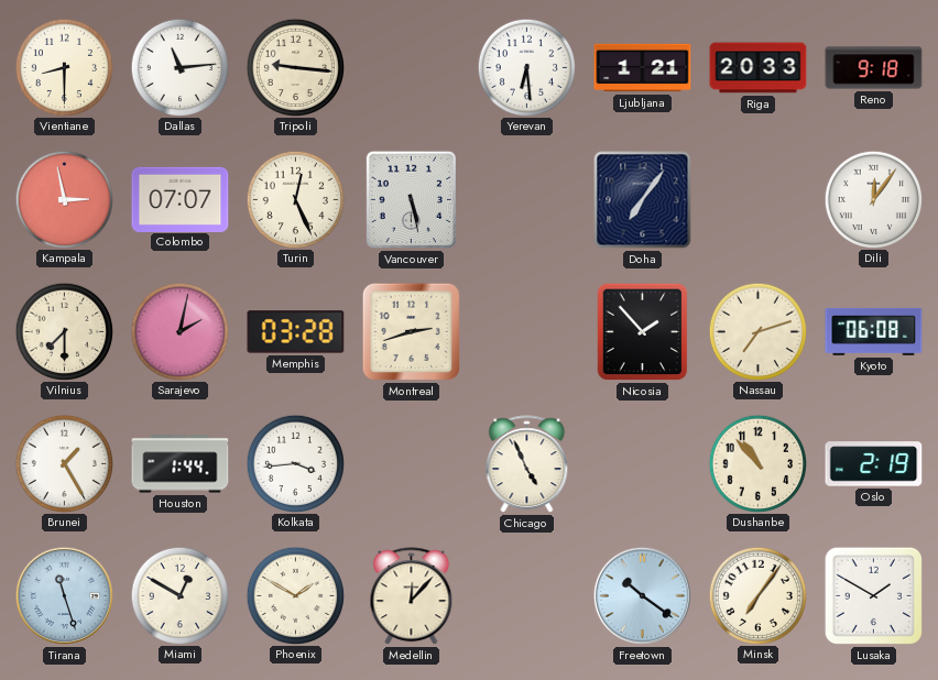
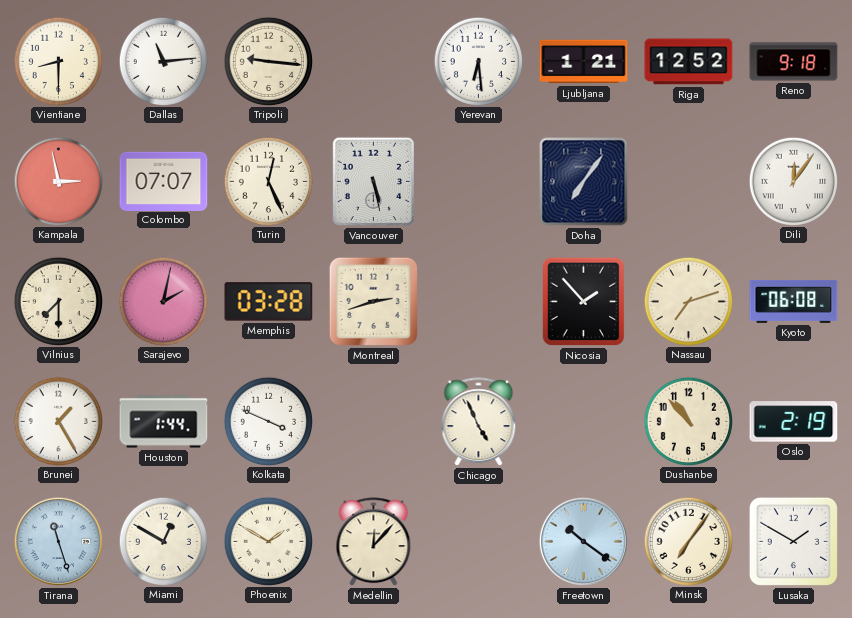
Riga: 20:33 -> 12:52
Kolkata: 3:44 -> 3:49
